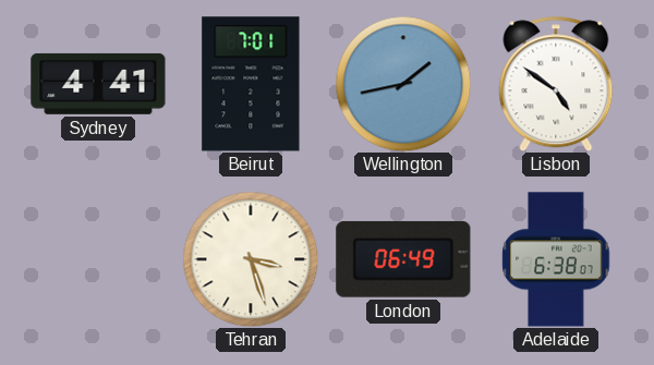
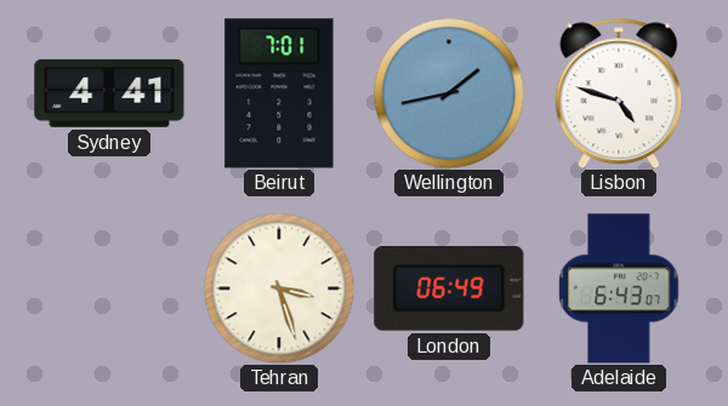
Lisbon: 4:51 -> 4:48
Adelaide: 6:38 -> 6:43
